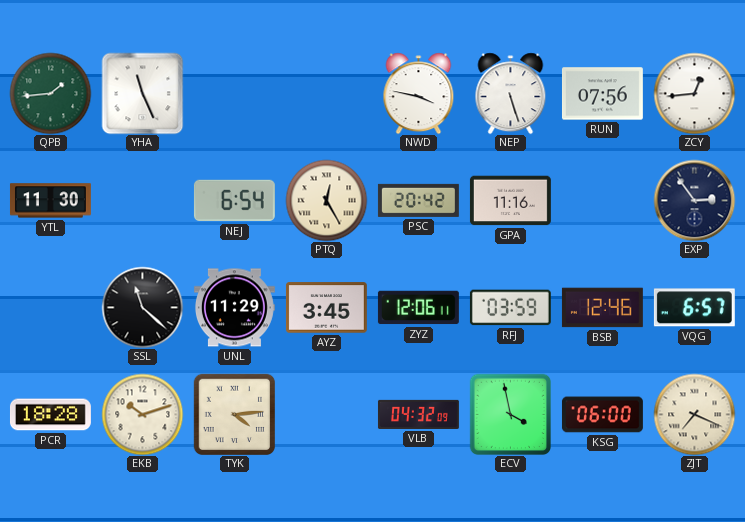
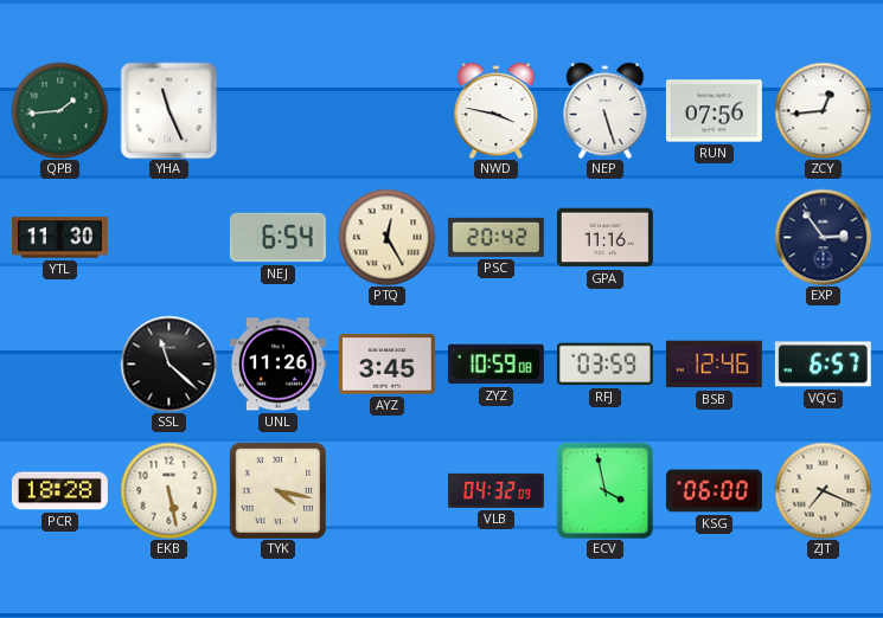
UNL: 11:29 -> 11:26
ZYZ: 12:06 -> 10:59
EKB: 10:12 -> 5:28
TYK: 4:14 -> 4:17
